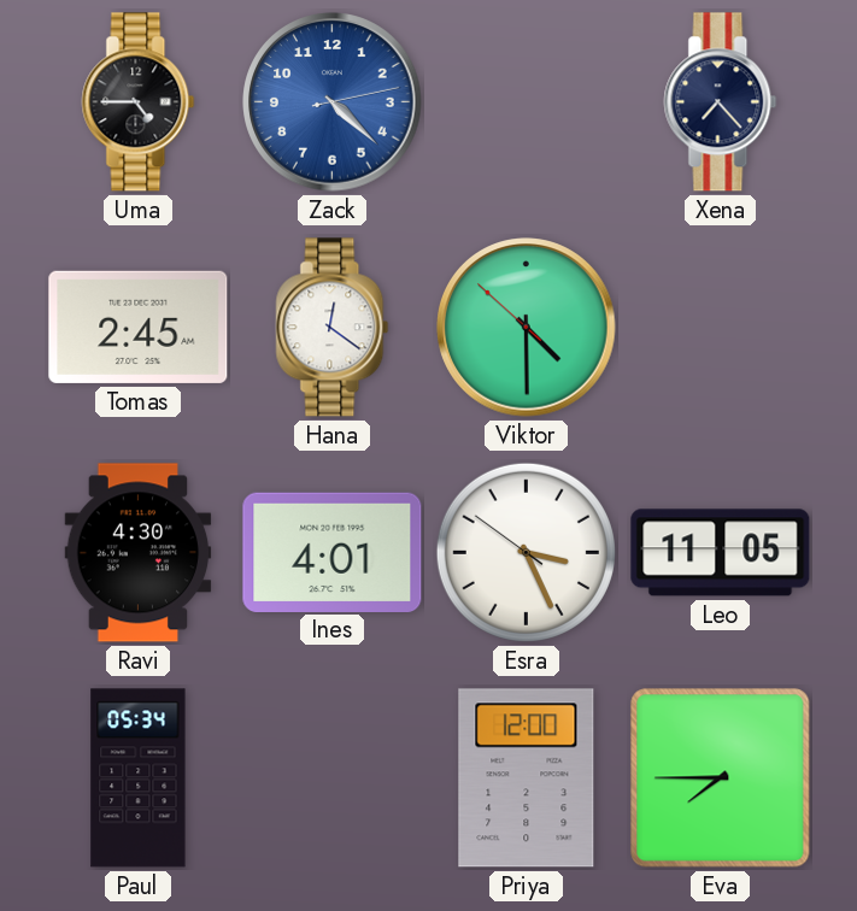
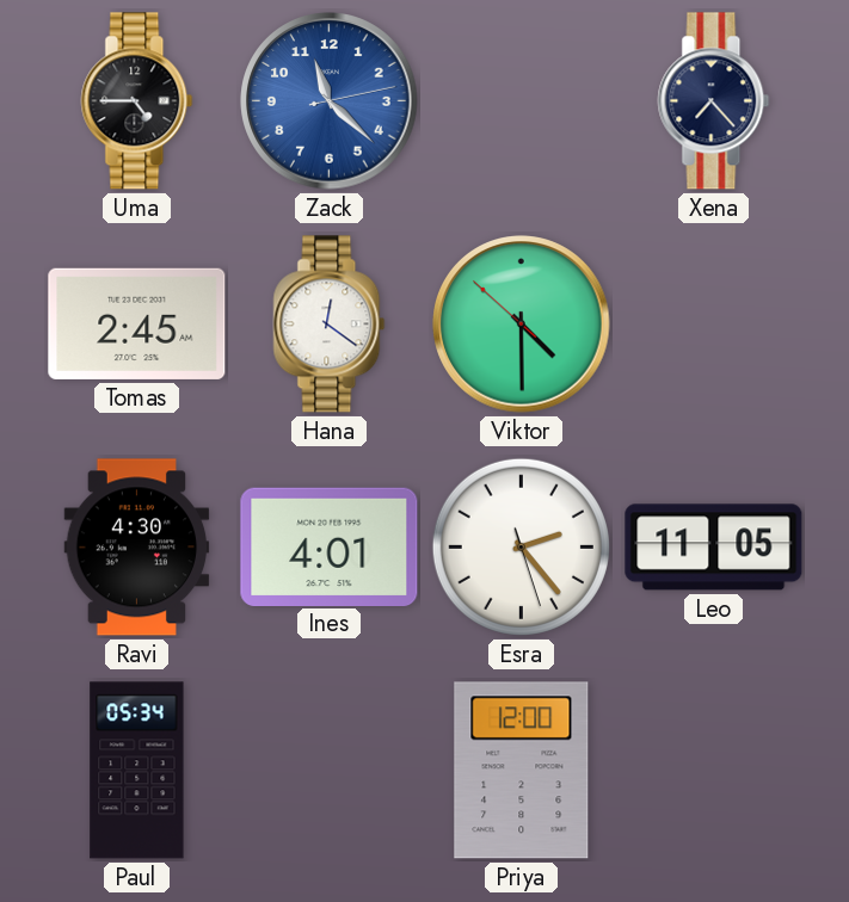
Zack: 4:22 -> 11:22
Esra: 3:25 -> 2:23
Eva: 7:45 -> none
